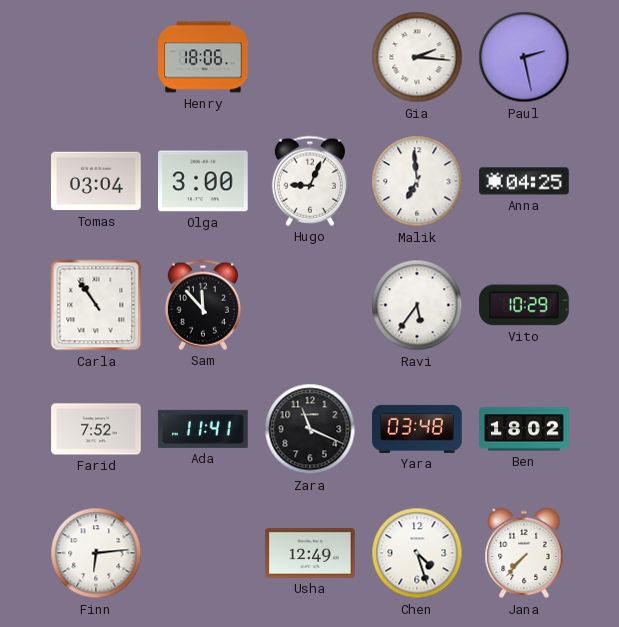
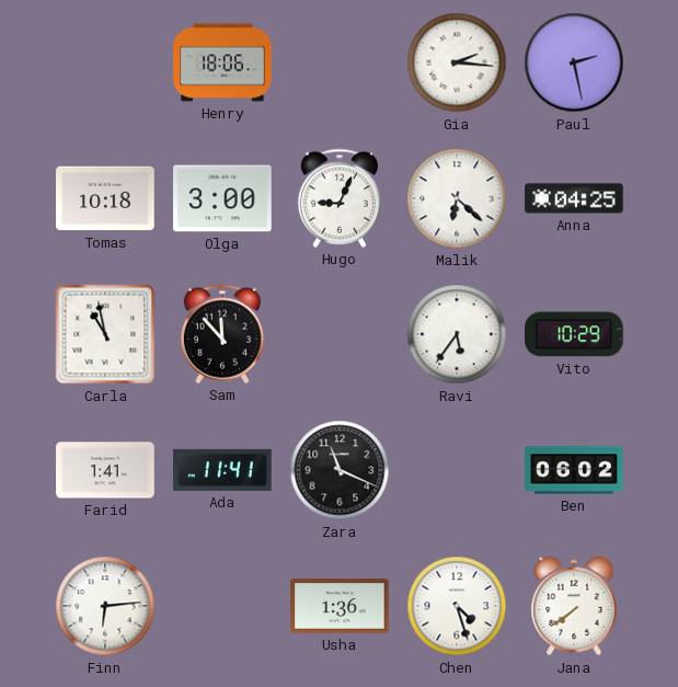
Tomas: 03:04 -> 10:18
Malik: 6:59 -> 6:22
Carla: 10:54 -> 10:58
Farid: 7:52 -> 1:41
Yara: 03:48 -> none
Ben: 18:02 -> 06:02
Usha: 12:49 -> 1:36
Jana: 7:37 -> 7:39
